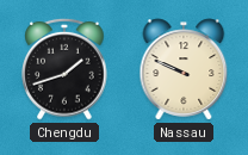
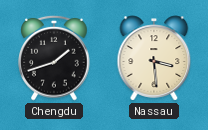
Nassau: 9:49 -> 3:29
